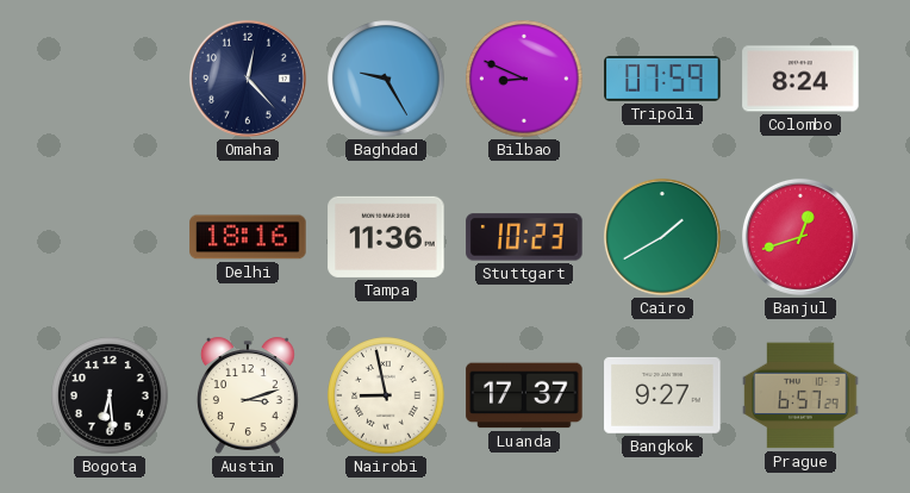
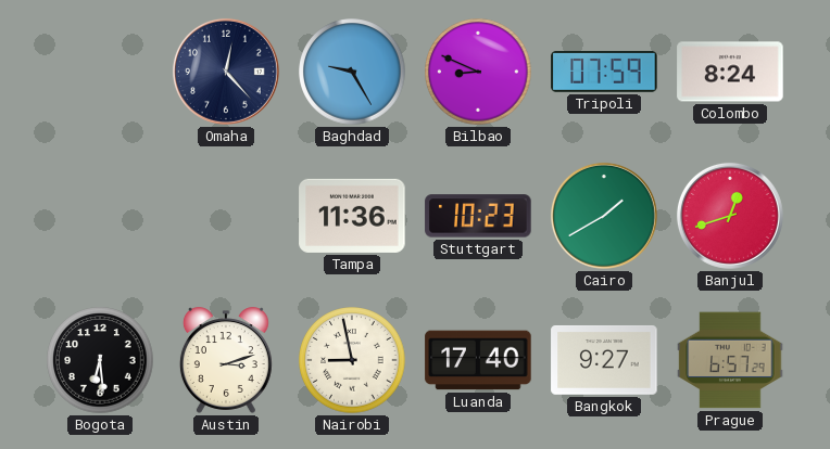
Delhi: 18:16 -> none
Luanda: 17:37 -> 17:40
